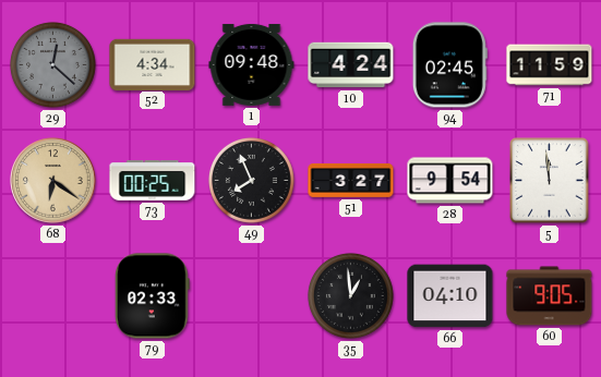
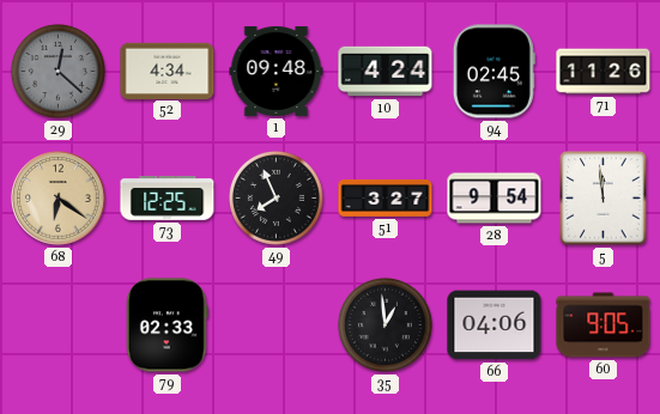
71: 11:59 -> 11:26
73: 00:25 -> 12:25
66: 04:10 -> 04:06
